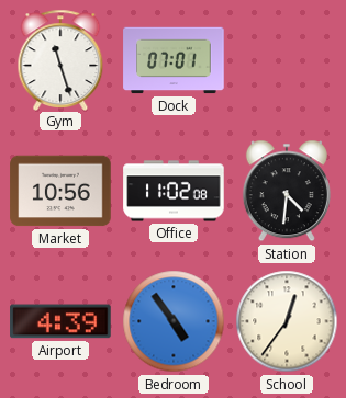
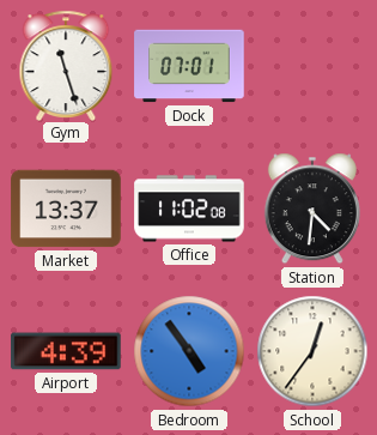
Market: 10:56 -> 13:37
